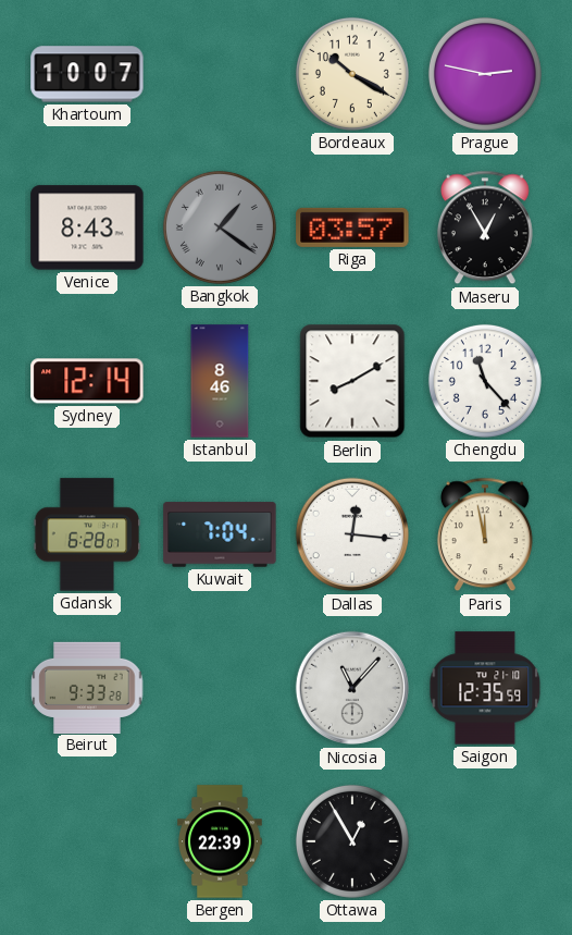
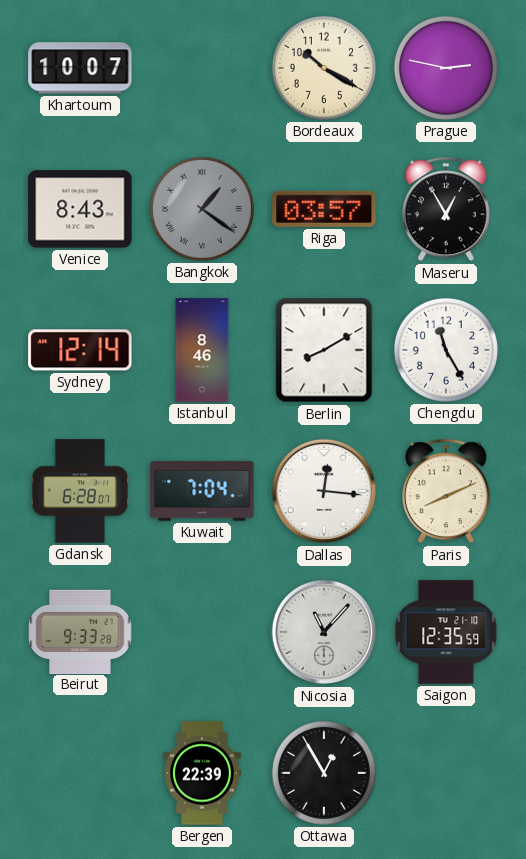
Chengdu: 11:23 -> 11:25
Paris: 11:58 -> 8:11
